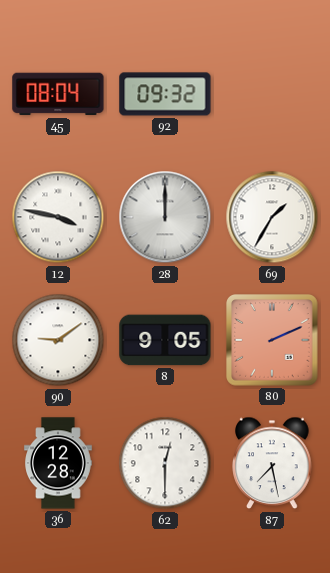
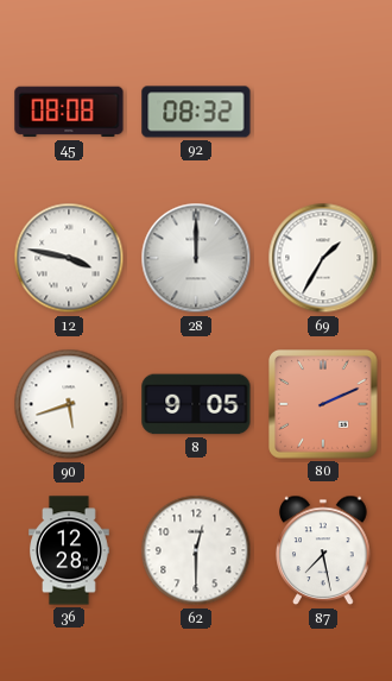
45: 08:04 -> 08:08
92: 09:32 -> 08:32
90: 9:09 -> 5:42
